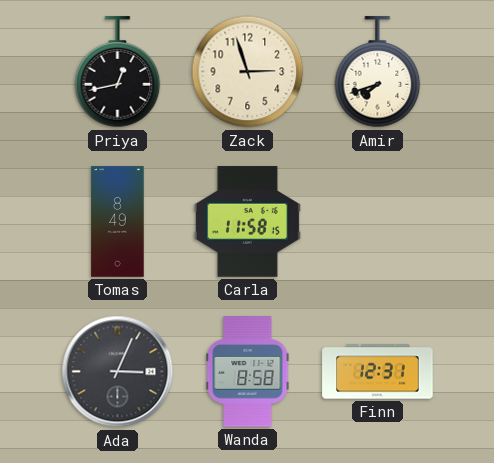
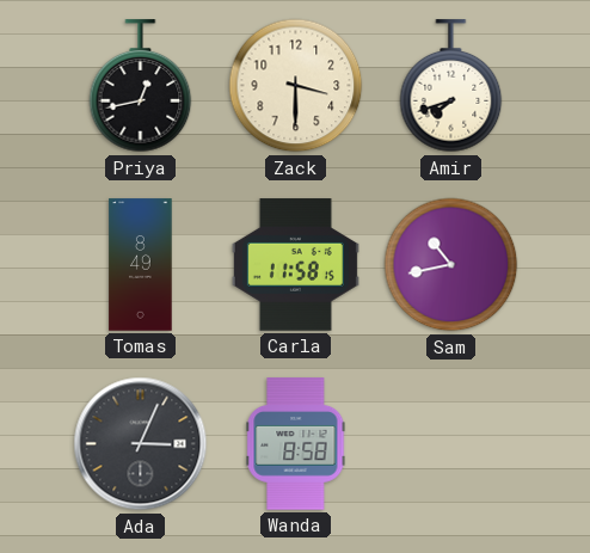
Zack: 2:57 -> 3:30
Sam: none -> 10:43
Finn: 12:31 -> none
